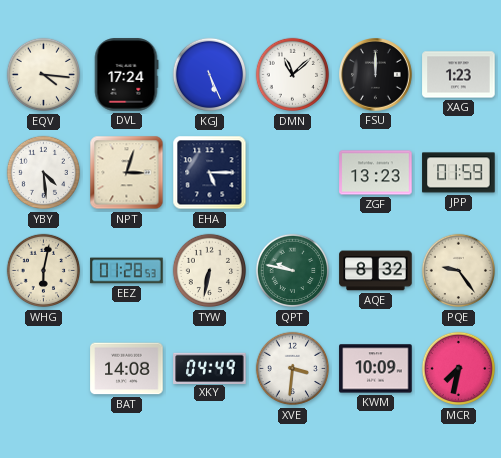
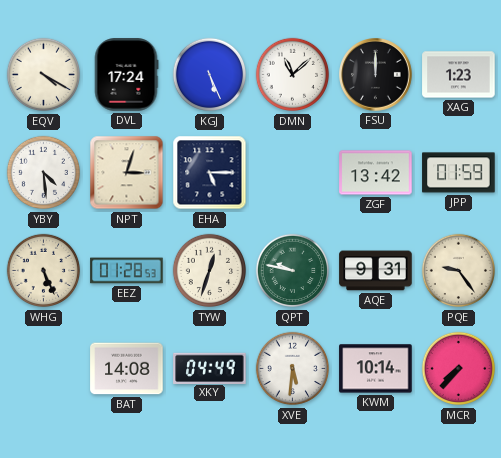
EQV: 4:16 -> 4:20
ZGF: 13:23 -> 13:42
WHG: 6:02 -> 5:26
TYW: 6:32 -> 12:33
AQE: 8:32 -> 9:31
XVE: 3:31 -> 5:31
KWM: 10:09 -> 10:14
MCR: 7:32 -> 7:37
